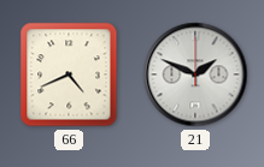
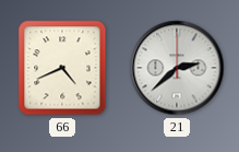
21: 1:49 -> 2:38
